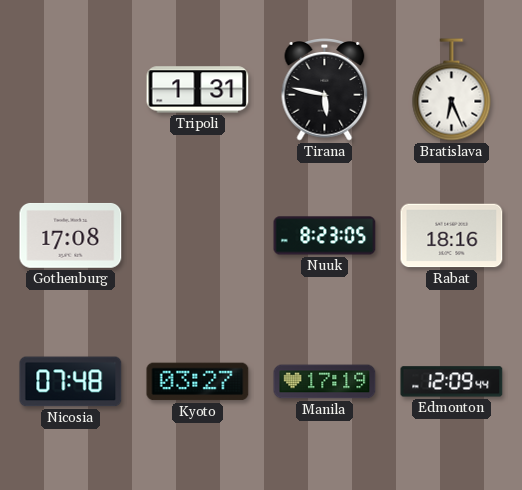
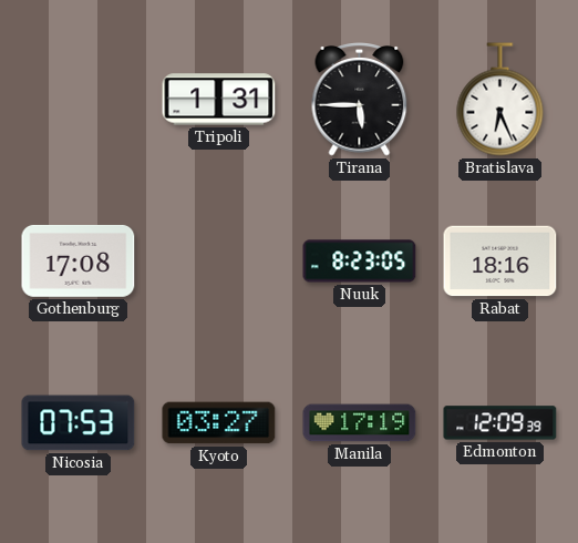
Tirana: 5:47 -> 5:45
Nicosia: 07:48 -> 07:53
Edmonton: 12:09:44 -> 12:09:39
